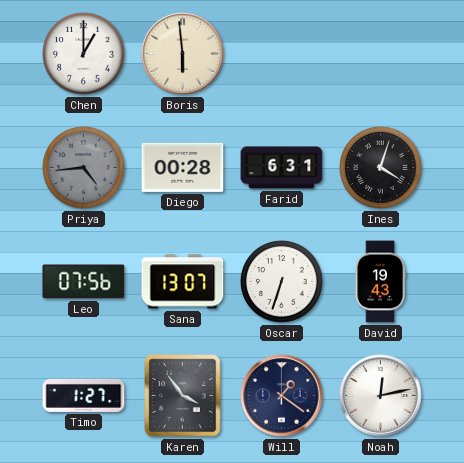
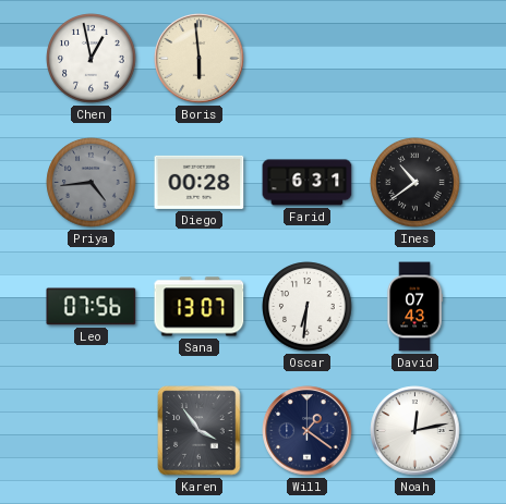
Chen: 1:00 -> 12:58
Ines: 4:03 -> 10:39
Oscar: 6:33 -> 6:31
David: 19:43 -> 07:43
Timo: 1:27 -> none
